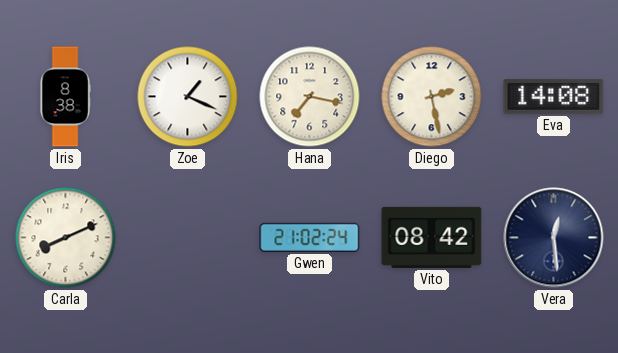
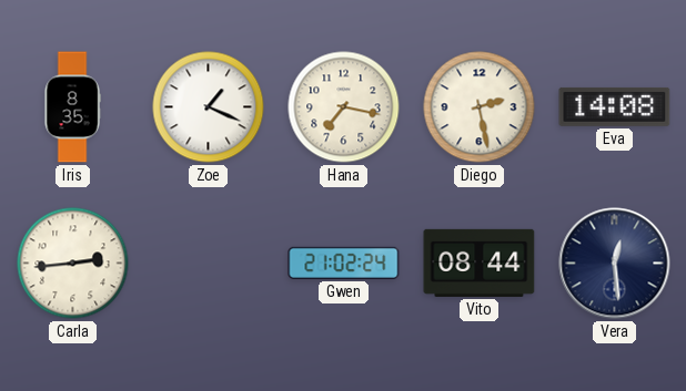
Iris: 8:38 -> 8:35
Carla: 8:11 -> 2:44
Vito: 08:42 -> 08:44
